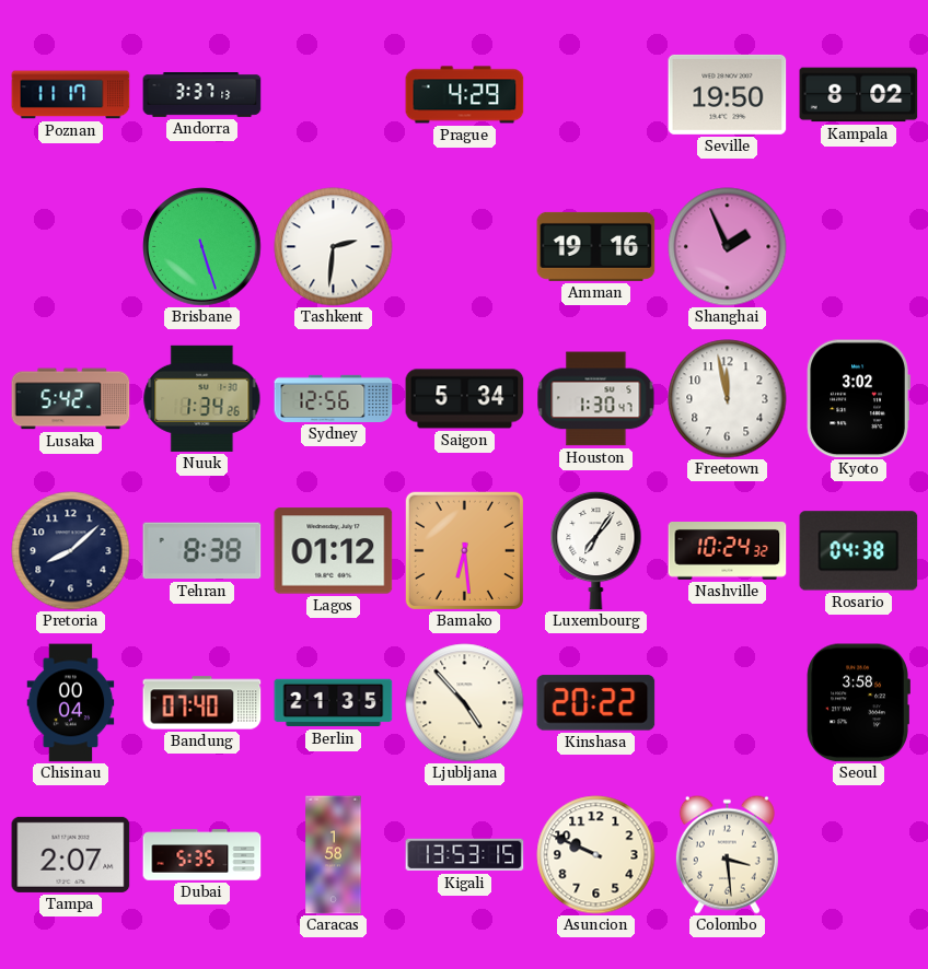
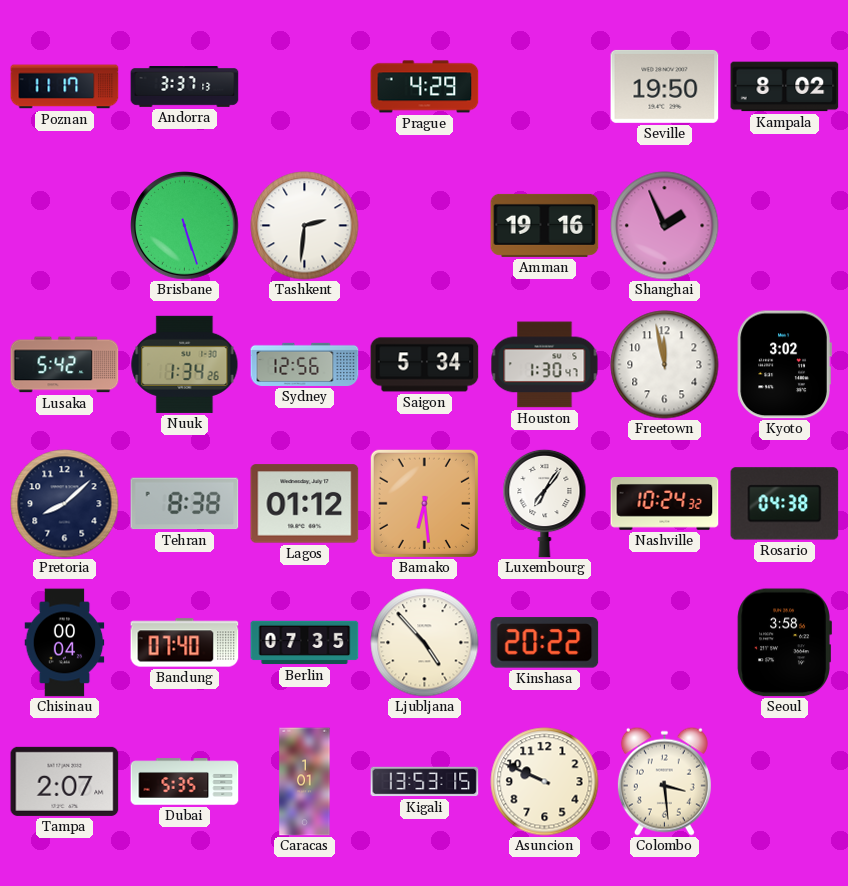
Berlin: 21:35 -> 07:35
Caracas: 1:58 -> 1:01
